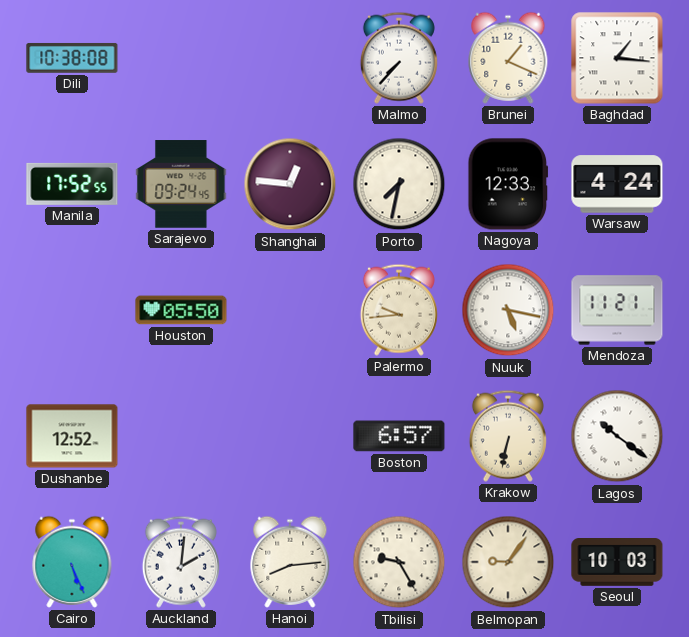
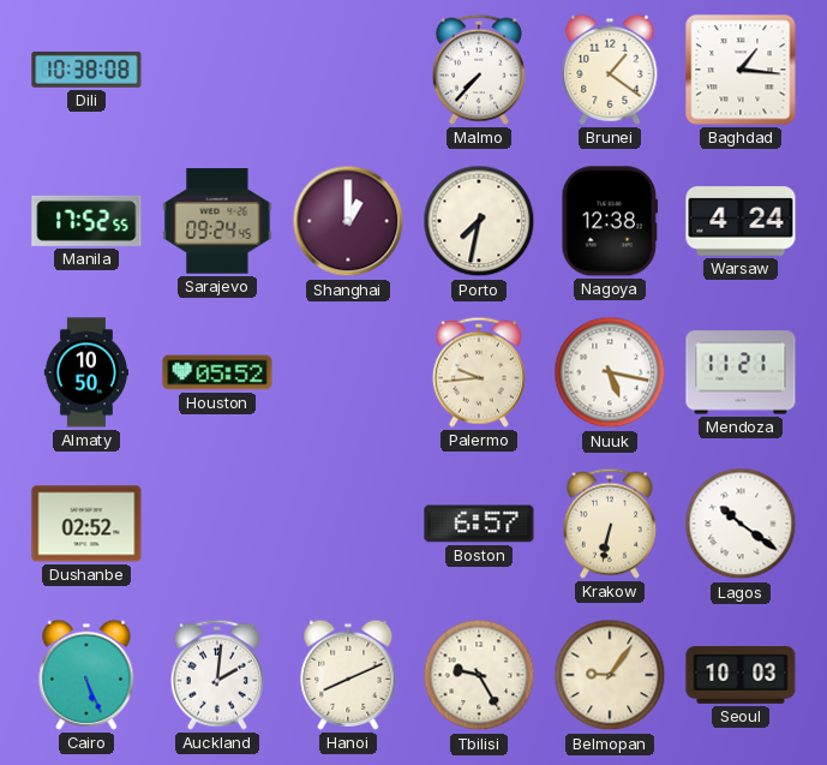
Brunei: 1:19 -> 1:21
Shanghai: 12:46 -> 1:00
Nagoya: 12:33 -> 12:38
Almaty: none -> 10:50
Houston: 05:50 -> 05:52
Dushanbe: 12:52 -> 02:52
Hanoi: 8:14 -> 8:11
